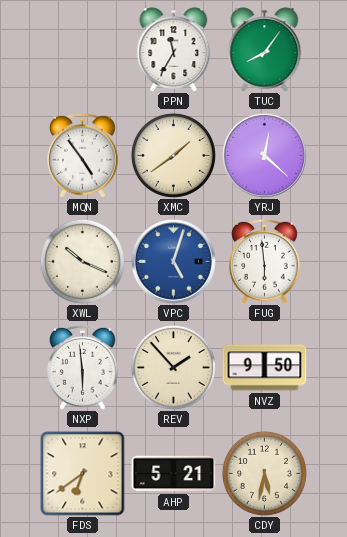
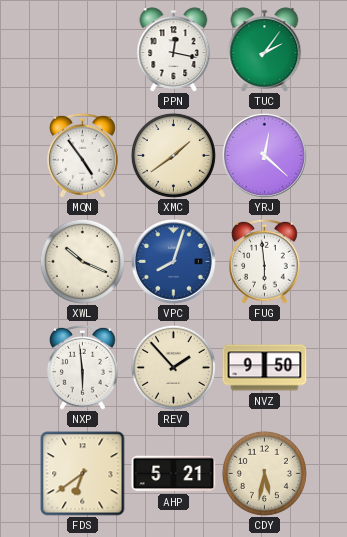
PPN: 11:35 -> 12:17
TUC: 8:06 -> 2:06
VPC: 5:03 -> 8:03
